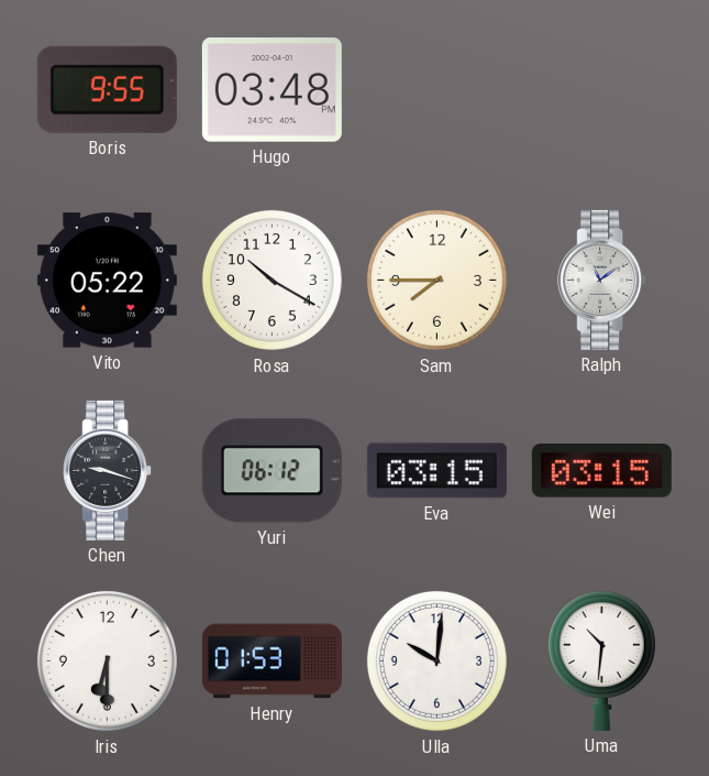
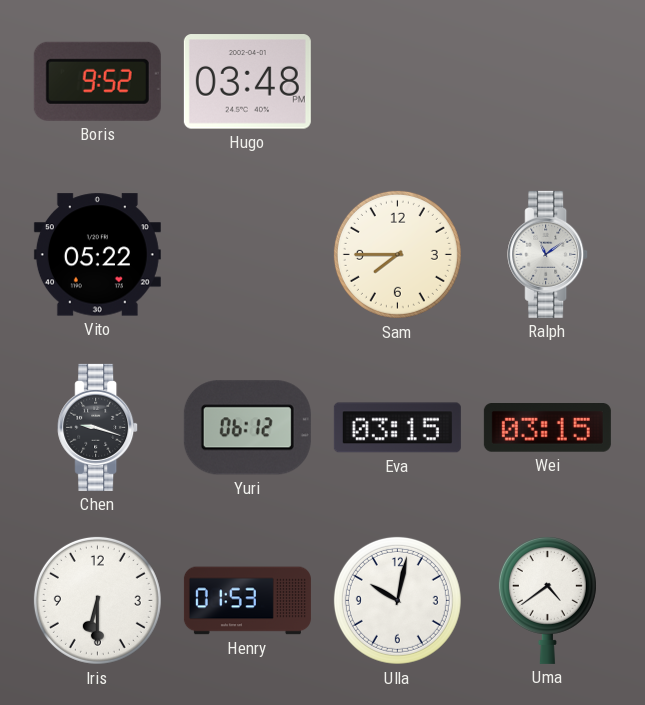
Boris: 9:55 -> 9:52
Rosa: 10:20 -> none
Ulla: 10:01 -> 10:02
Uma: 10:31 -> 4:39
